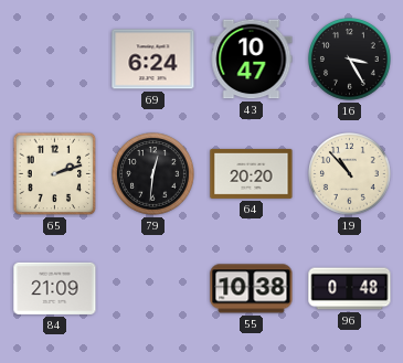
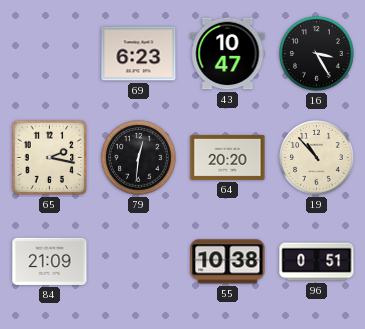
69: 6:24 -> 6:23
65: 2:12 -> 2:17
96: 0:48 -> 0:51
